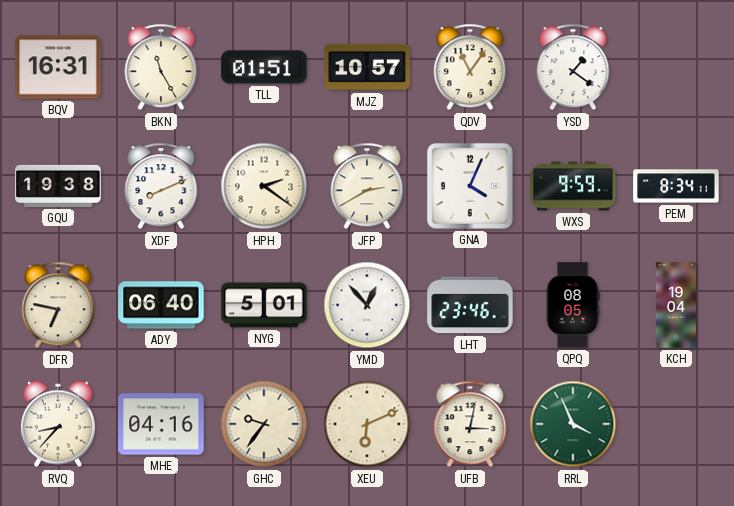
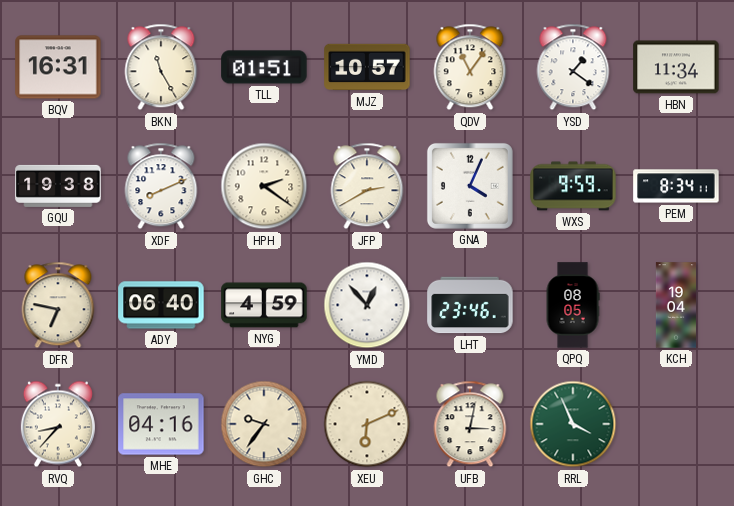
HBN: none -> 11:34
NYG: 5:01 -> 4:59
